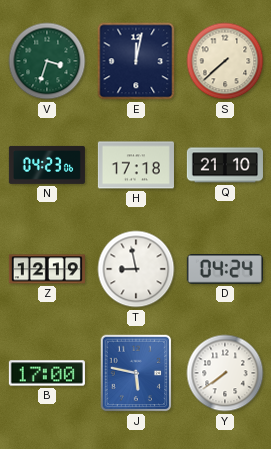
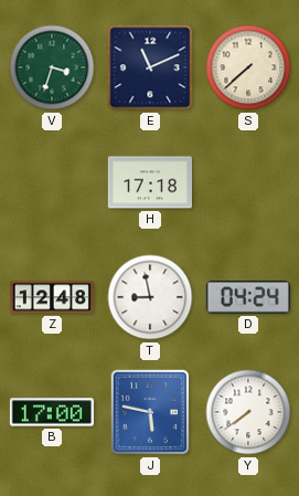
E: 12:02 -> 11:11
N: 04:23 -> none
Q: 21:10 -> none
Z: 12:19 -> 12:48
